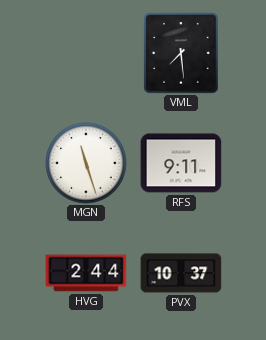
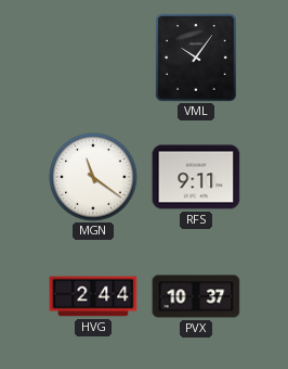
VML: 7:29 -> 10:06
MGN: 11:27 -> 11:21
